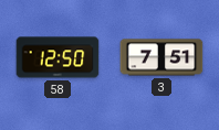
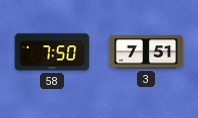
58: 12:50 -> 7:50
